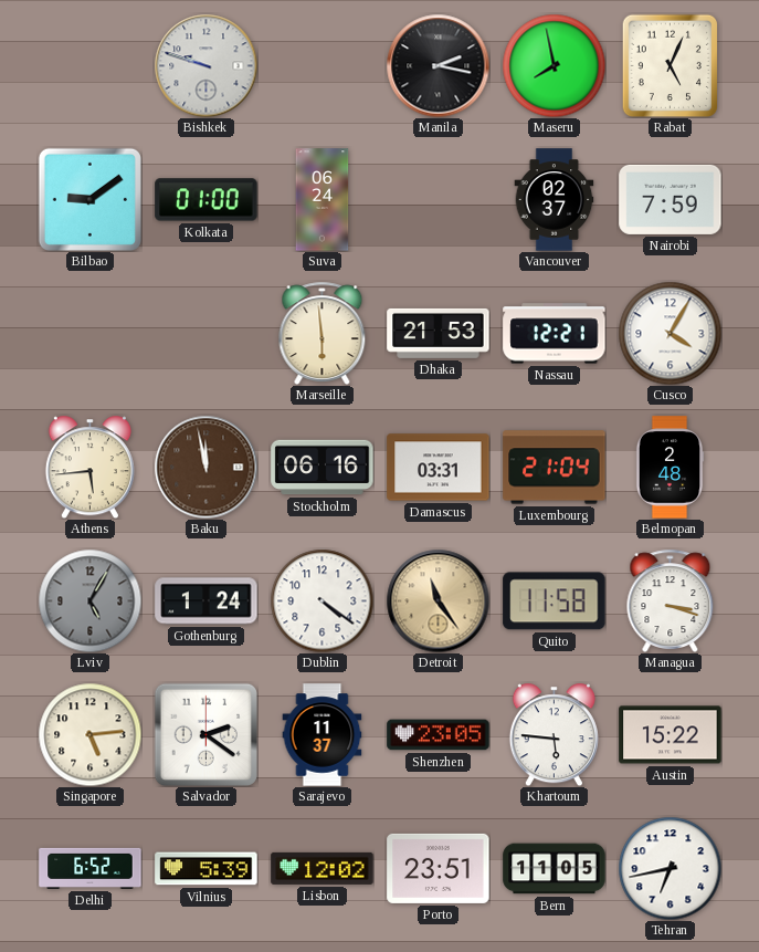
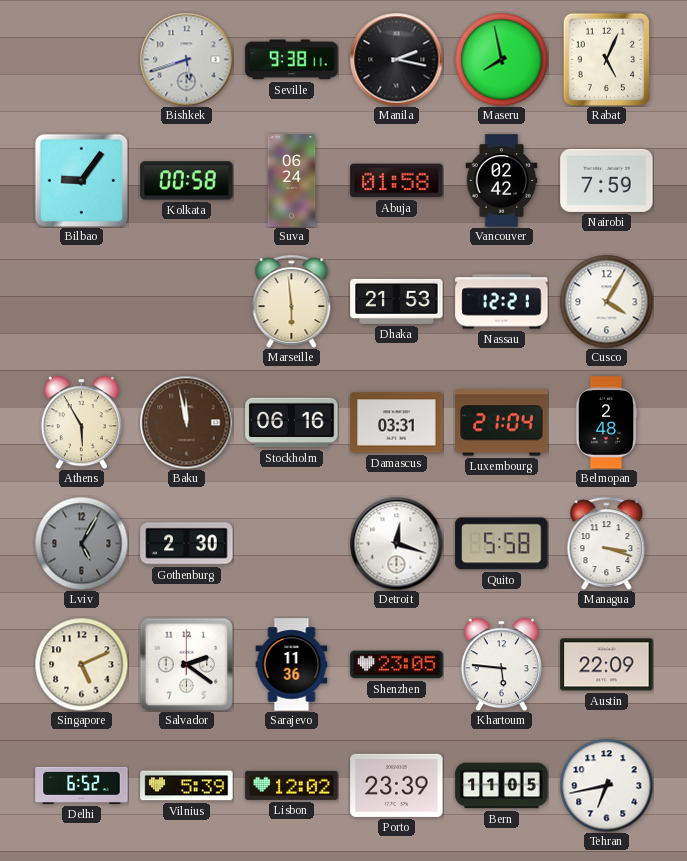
Bishkek: 9:48 -> 5:42
Seville: none -> 9:38
Bilbao: 9:09 -> 9:06
Kolkata: 01:00 -> 00:58
Abuja: none -> 01:58
Vancouver: 02:37 -> 02:42
Athens: 5:44 -> 5:55
Gothenburg: 1:24 -> 2:30
Dublin: 4:21 -> none
Detroit: 11:24 -> 12:18
Detroit dial: champagne -> white
Quito: 11:58 -> 5:58
Singapore: 5:14 -> 5:11
Sarajevo: 11:37 -> 11:36
Austin: 15:22 -> 22:09
Porto: 23:51 -> 23:39
